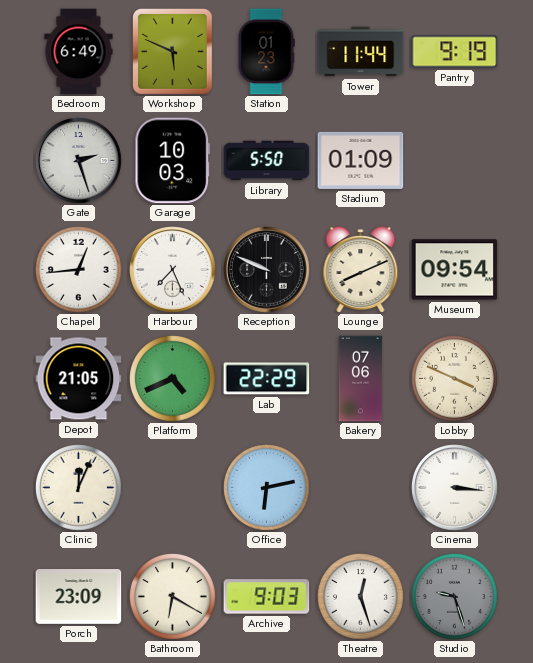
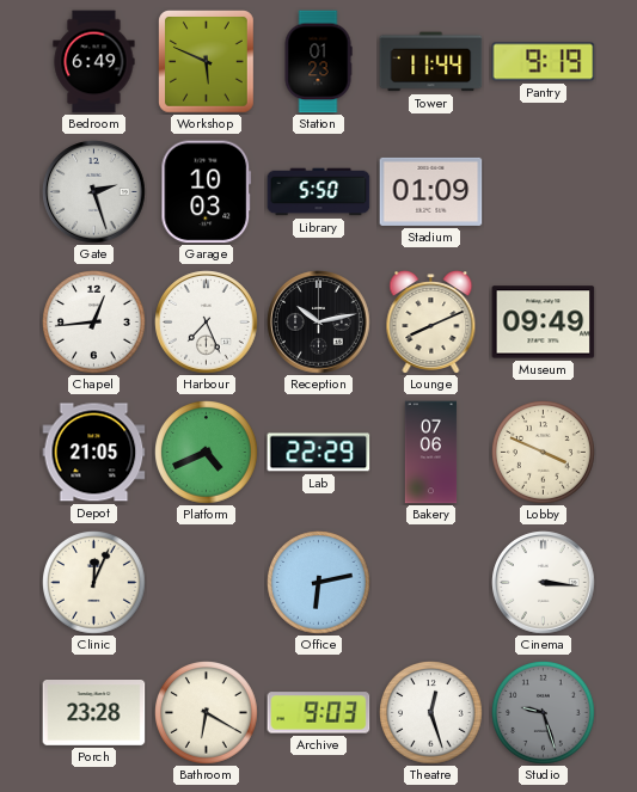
Reception: 9:49 -> 10:13
Museum: 09:54 -> 09:49
Porch: 23:09 -> 23:28
